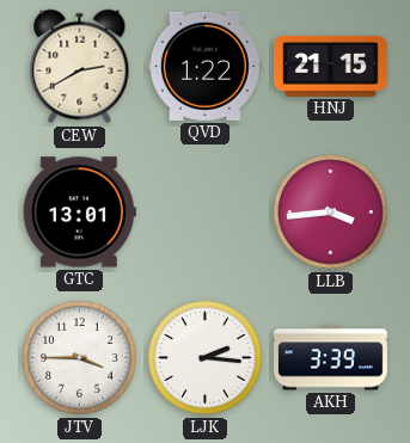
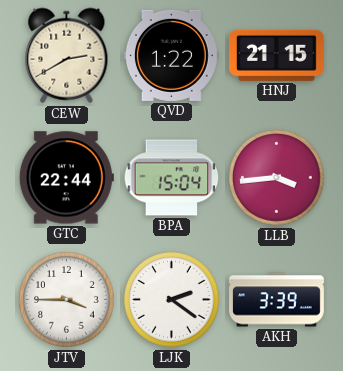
GTC: 13:01 -> 22:44
BPA: none -> 15:04
LJK: 2:16 -> 2:21
